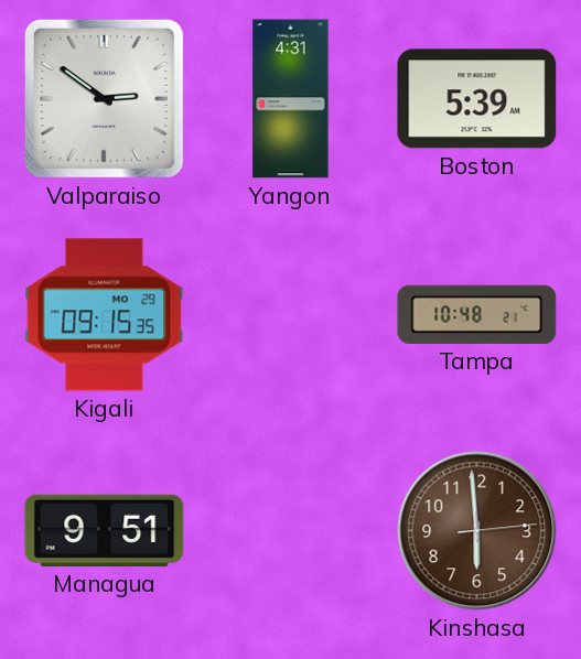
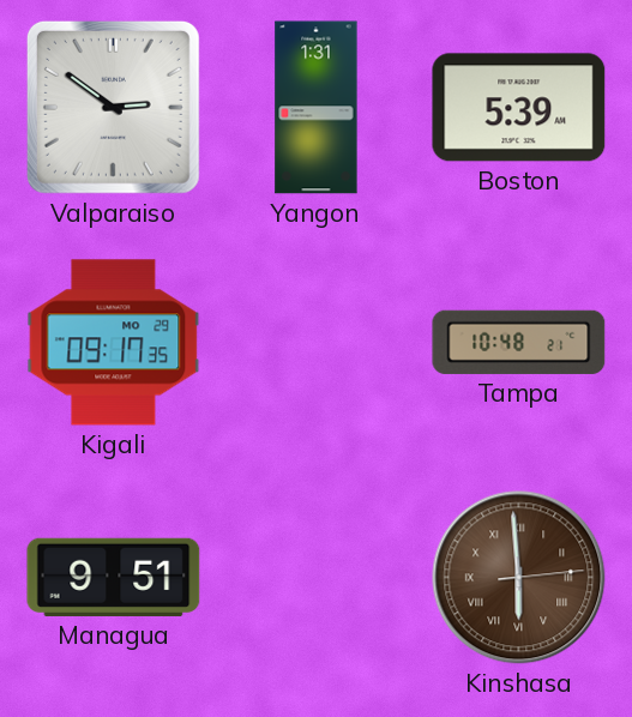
Yangon: 4:31 -> 1:31
Kigali: 09:15 -> 09:17
Kinshasa numerals: Arabic -> Roman
